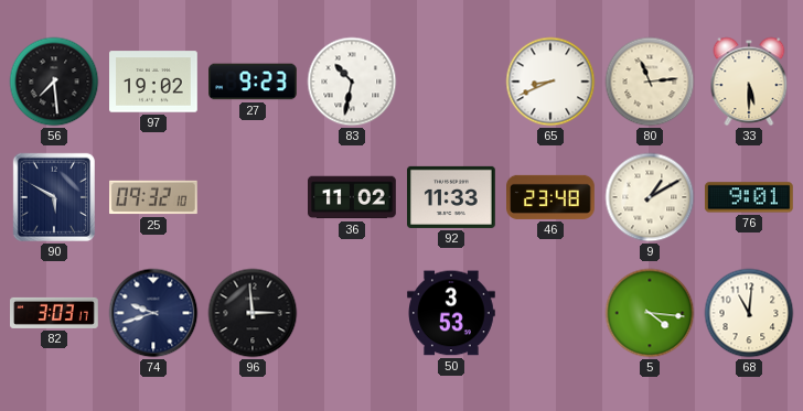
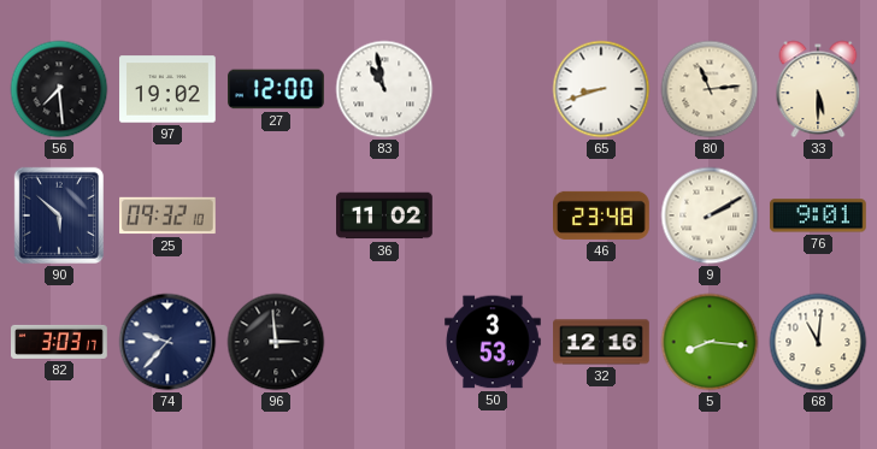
27: 9:23 -> 12:00
83: 10:32 -> 10:58
65: 8:41 -> 8:42
90: 5:50 -> 5:52
92: 11:33 -> none
9: 1:10 -> 2:10
74: 9:42 -> 9:37
32: none -> 12:16
5: 4:16 -> 8:16
